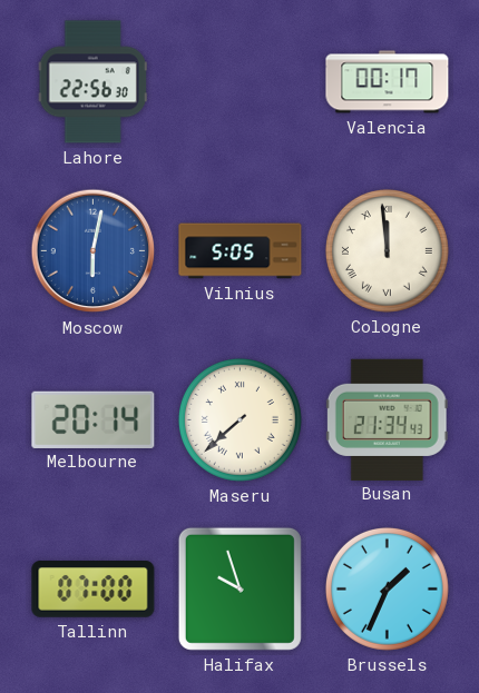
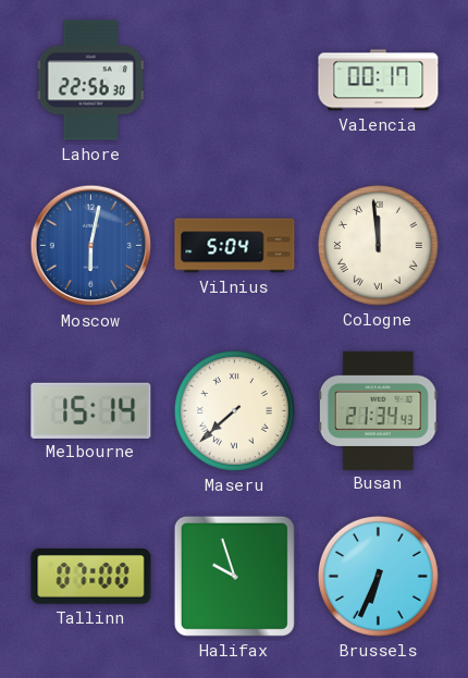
Vilnius: 5:05 -> 5:04
Melbourne: 20:14 -> 15:14
Brussels: 1:34 -> 6:34
